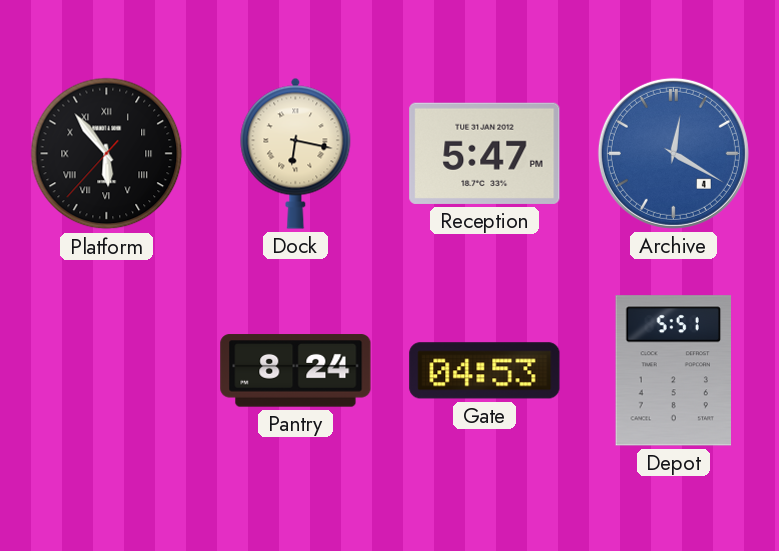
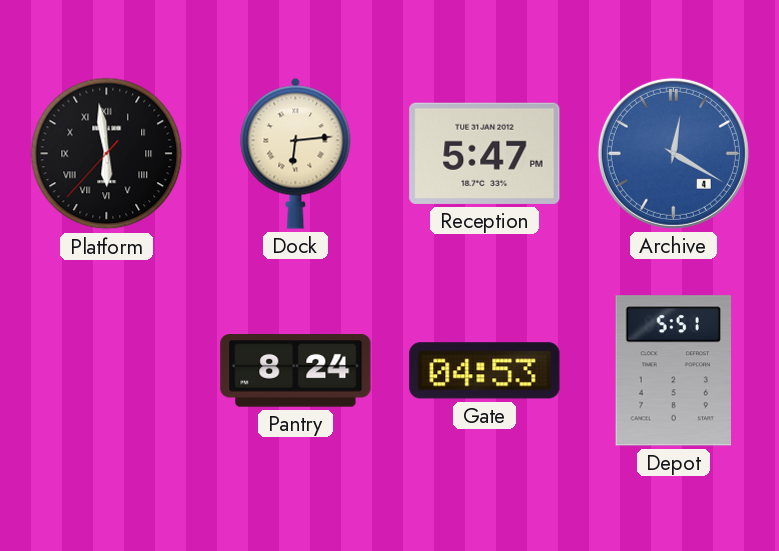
Platform: 5:53 -> 5:58
Dock: 6:17 -> 6:14
